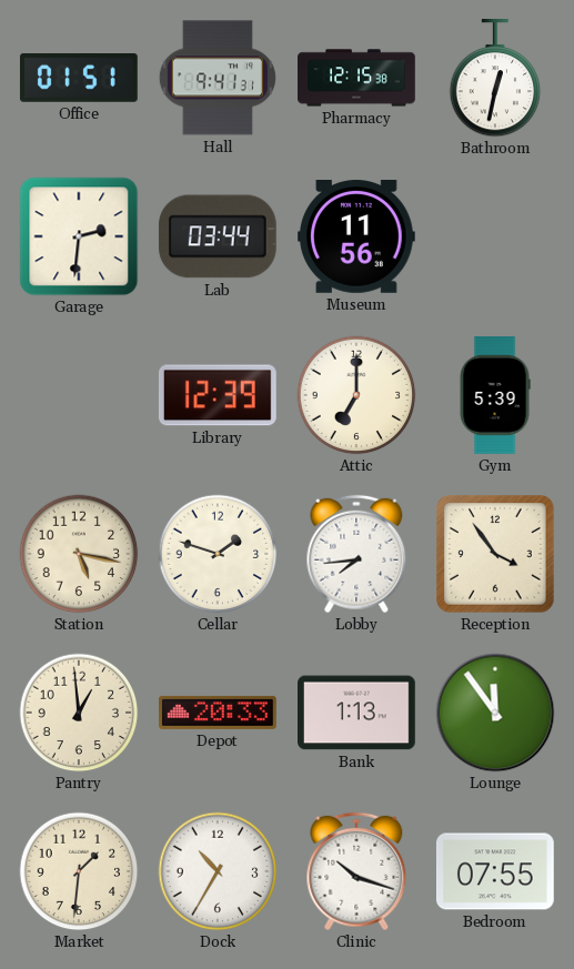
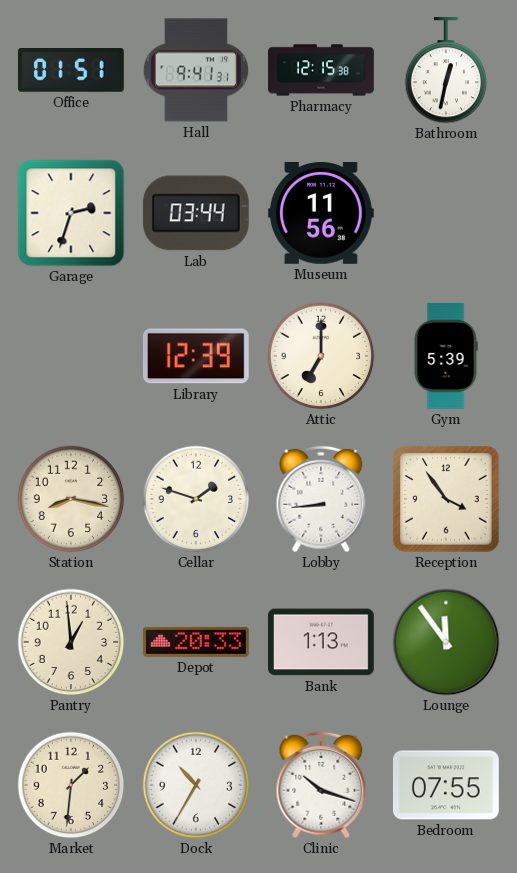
Garage: 2:31 -> 2:33
Station: 5:17 -> 8:17
Lobby: 7:44 -> 8:44
